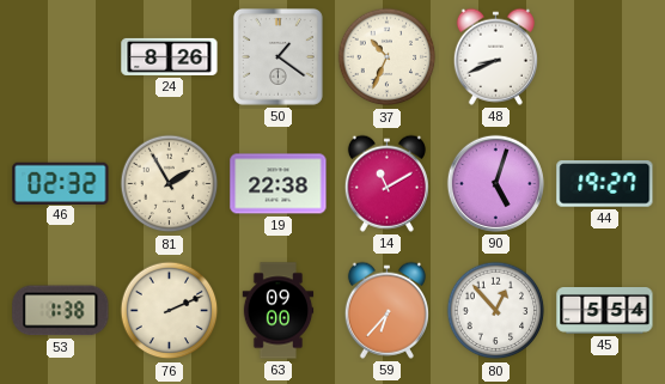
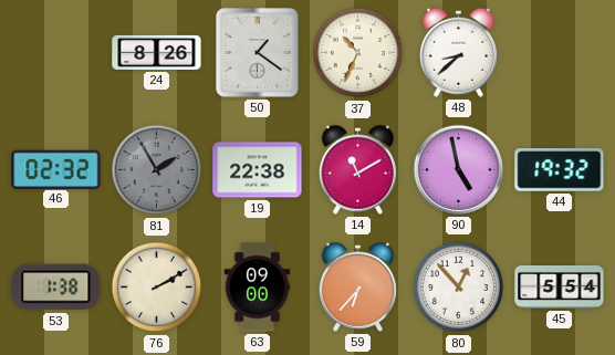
48: 8:41 -> 8:38
81 dial: cream -> grey
90: 5:03 -> 4:58
44: 19:27 -> 19:32
76: 2:11 -> 2:10
